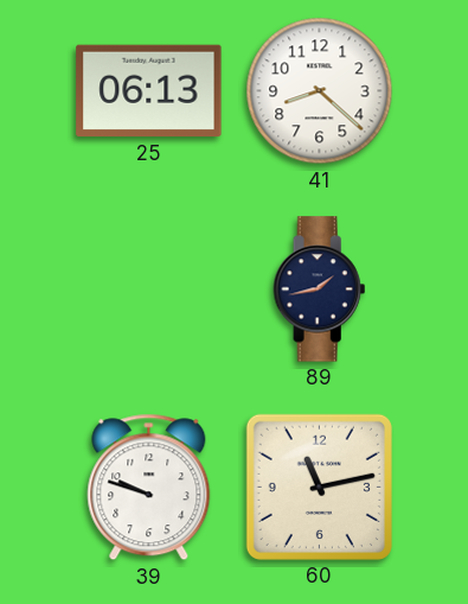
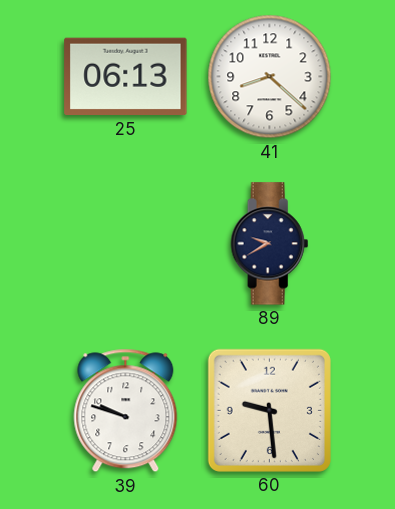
89: 1:43 -> 9:40
60: 11:13 -> 9:29
